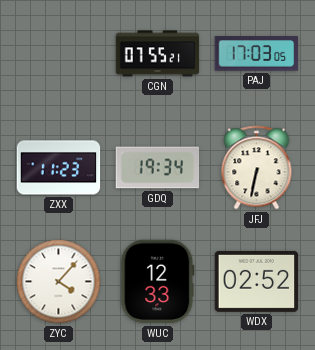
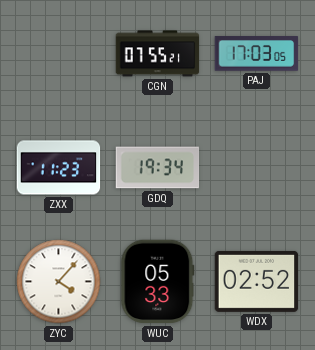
JFJ: 6:32 -> none
WUC: 12:33 -> 05:33
